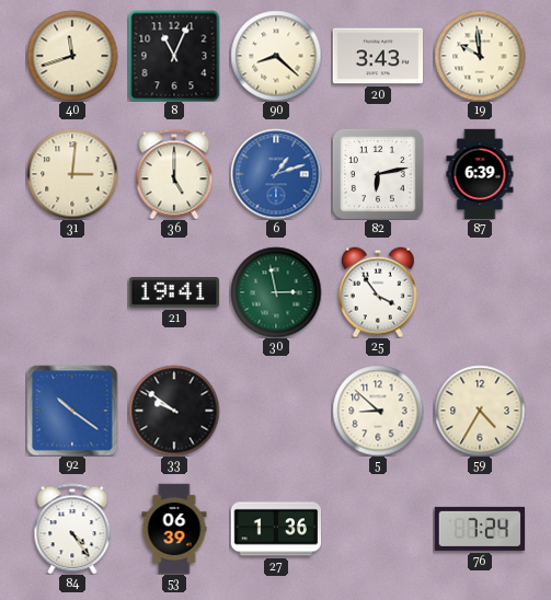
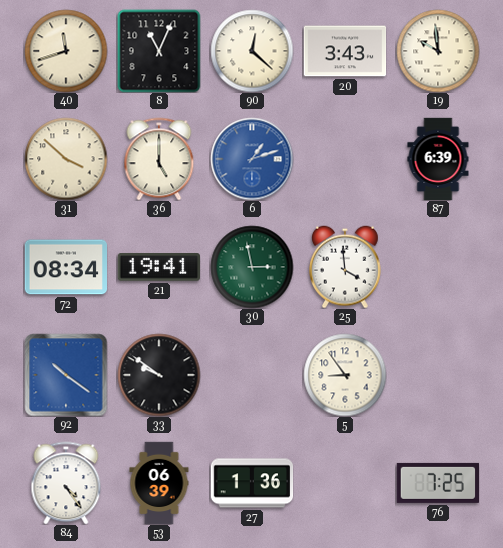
90: 8:22 -> 12:22
31: 3:01 -> 3:52
82: 6:13 -> none
72: none -> 08:34
25: 3:54 -> 3:59
5: 8:52 -> 8:54
59: 4:35 -> none
76: 7:24 -> 7:25
